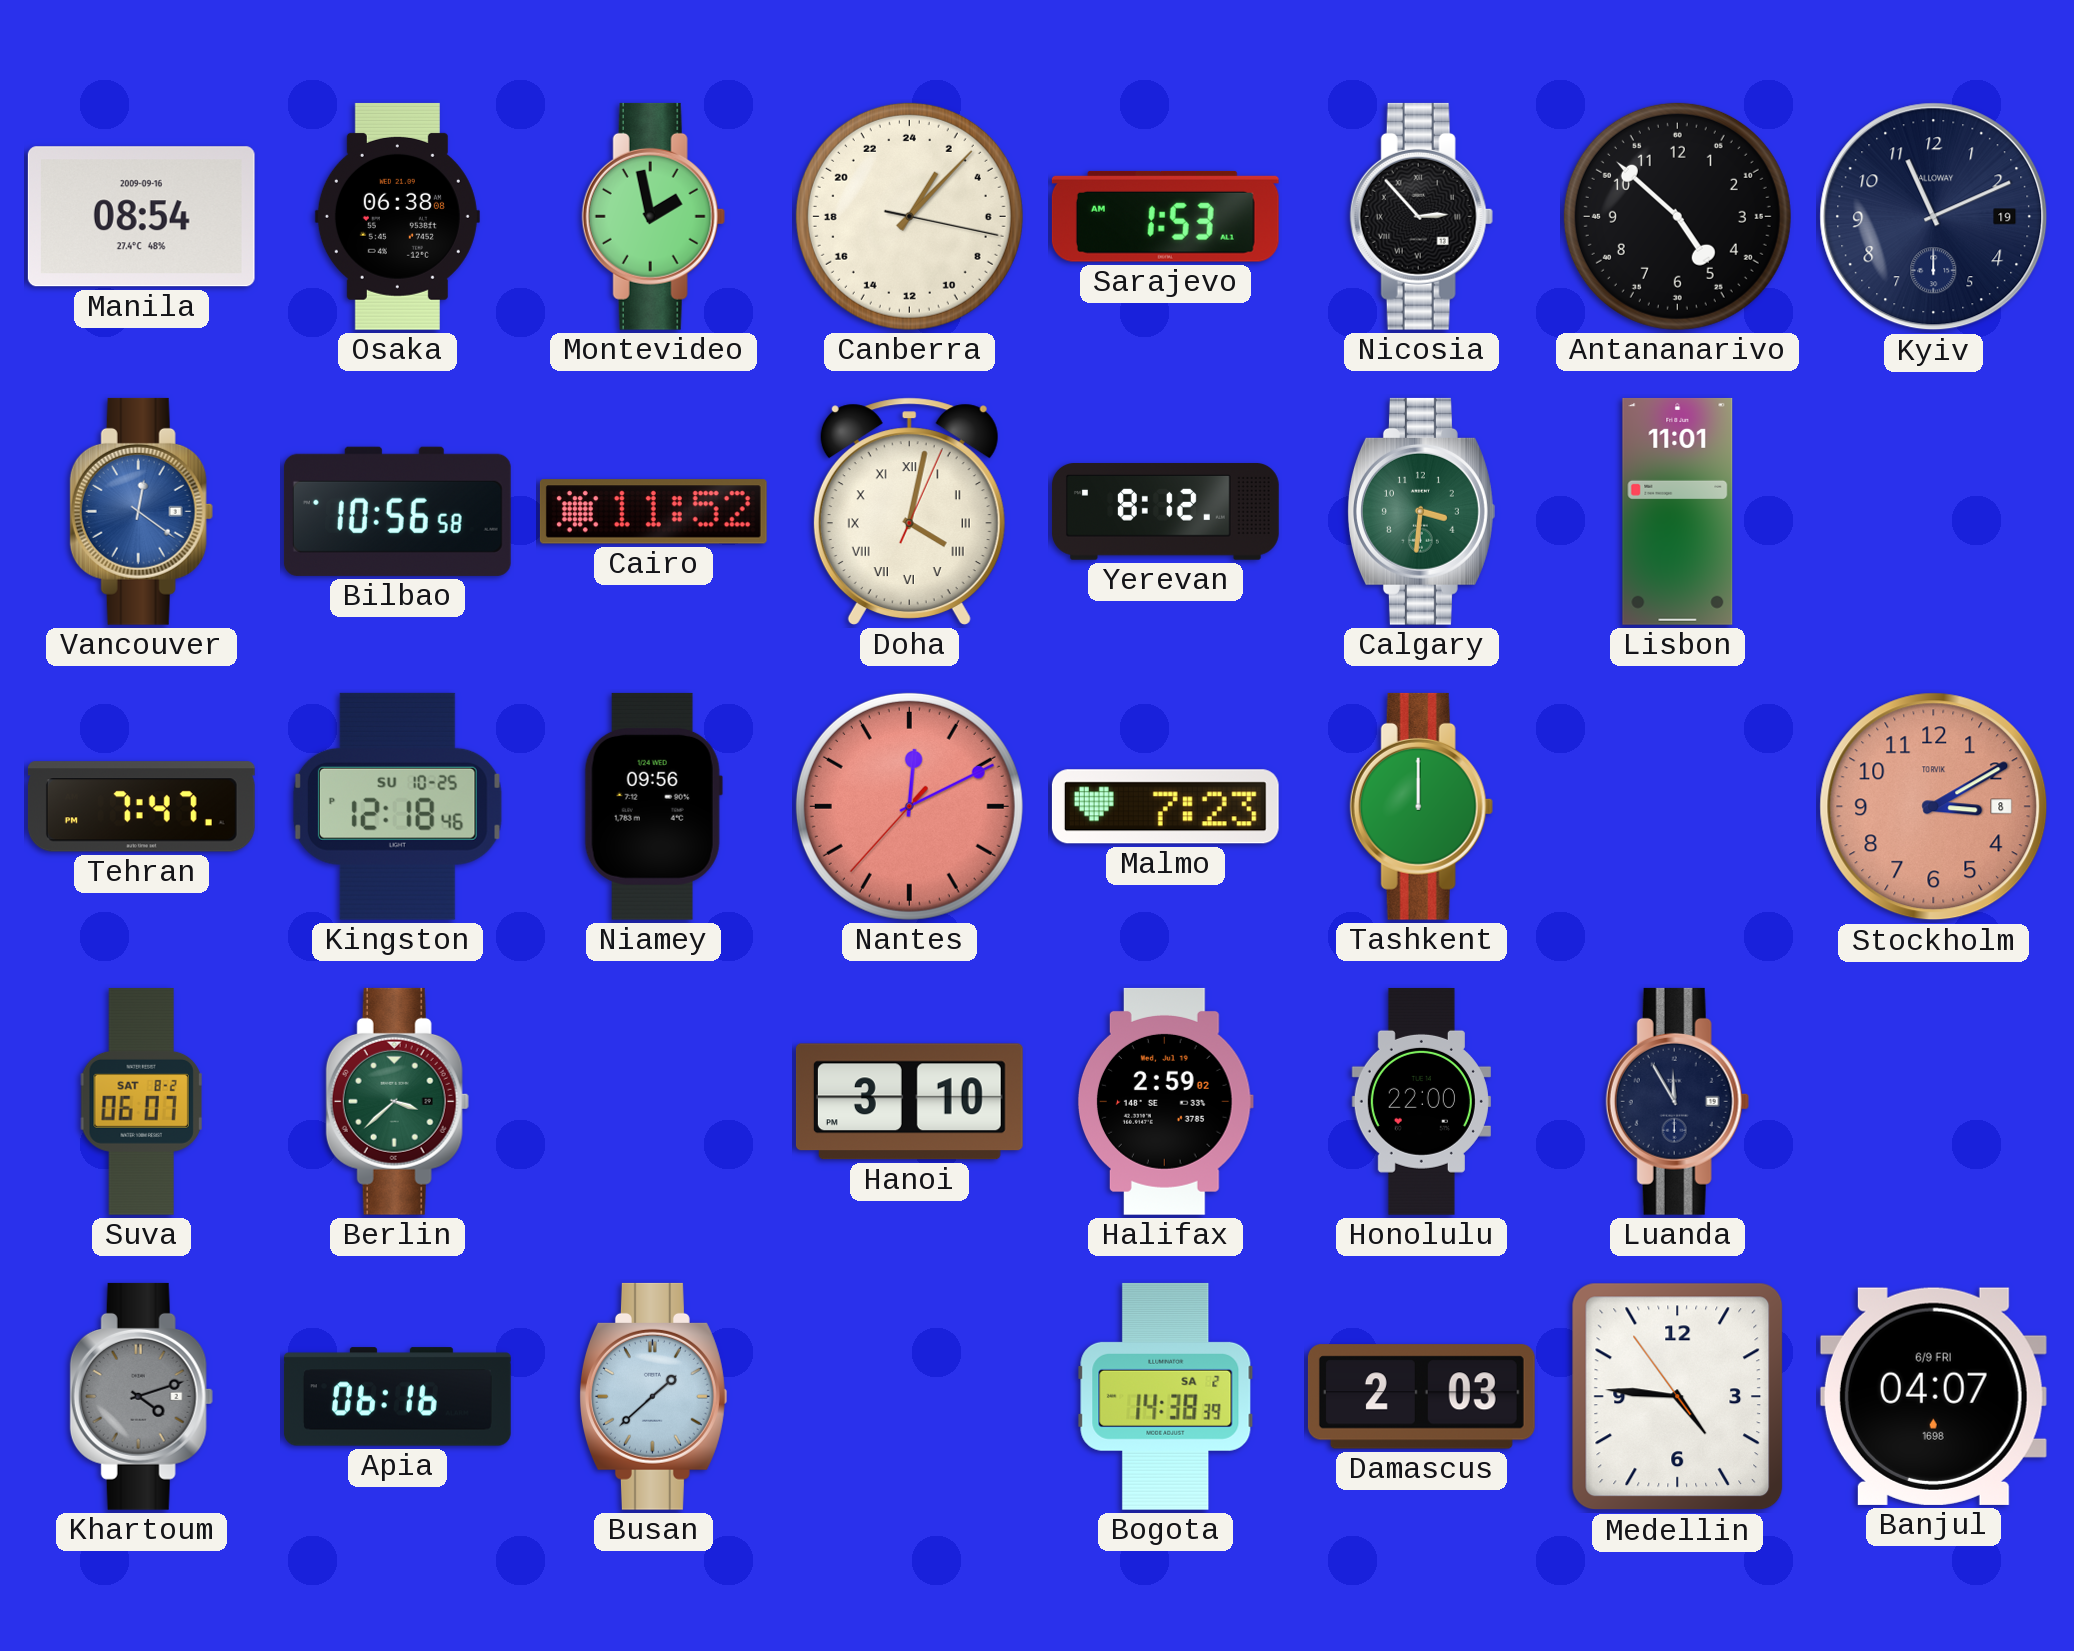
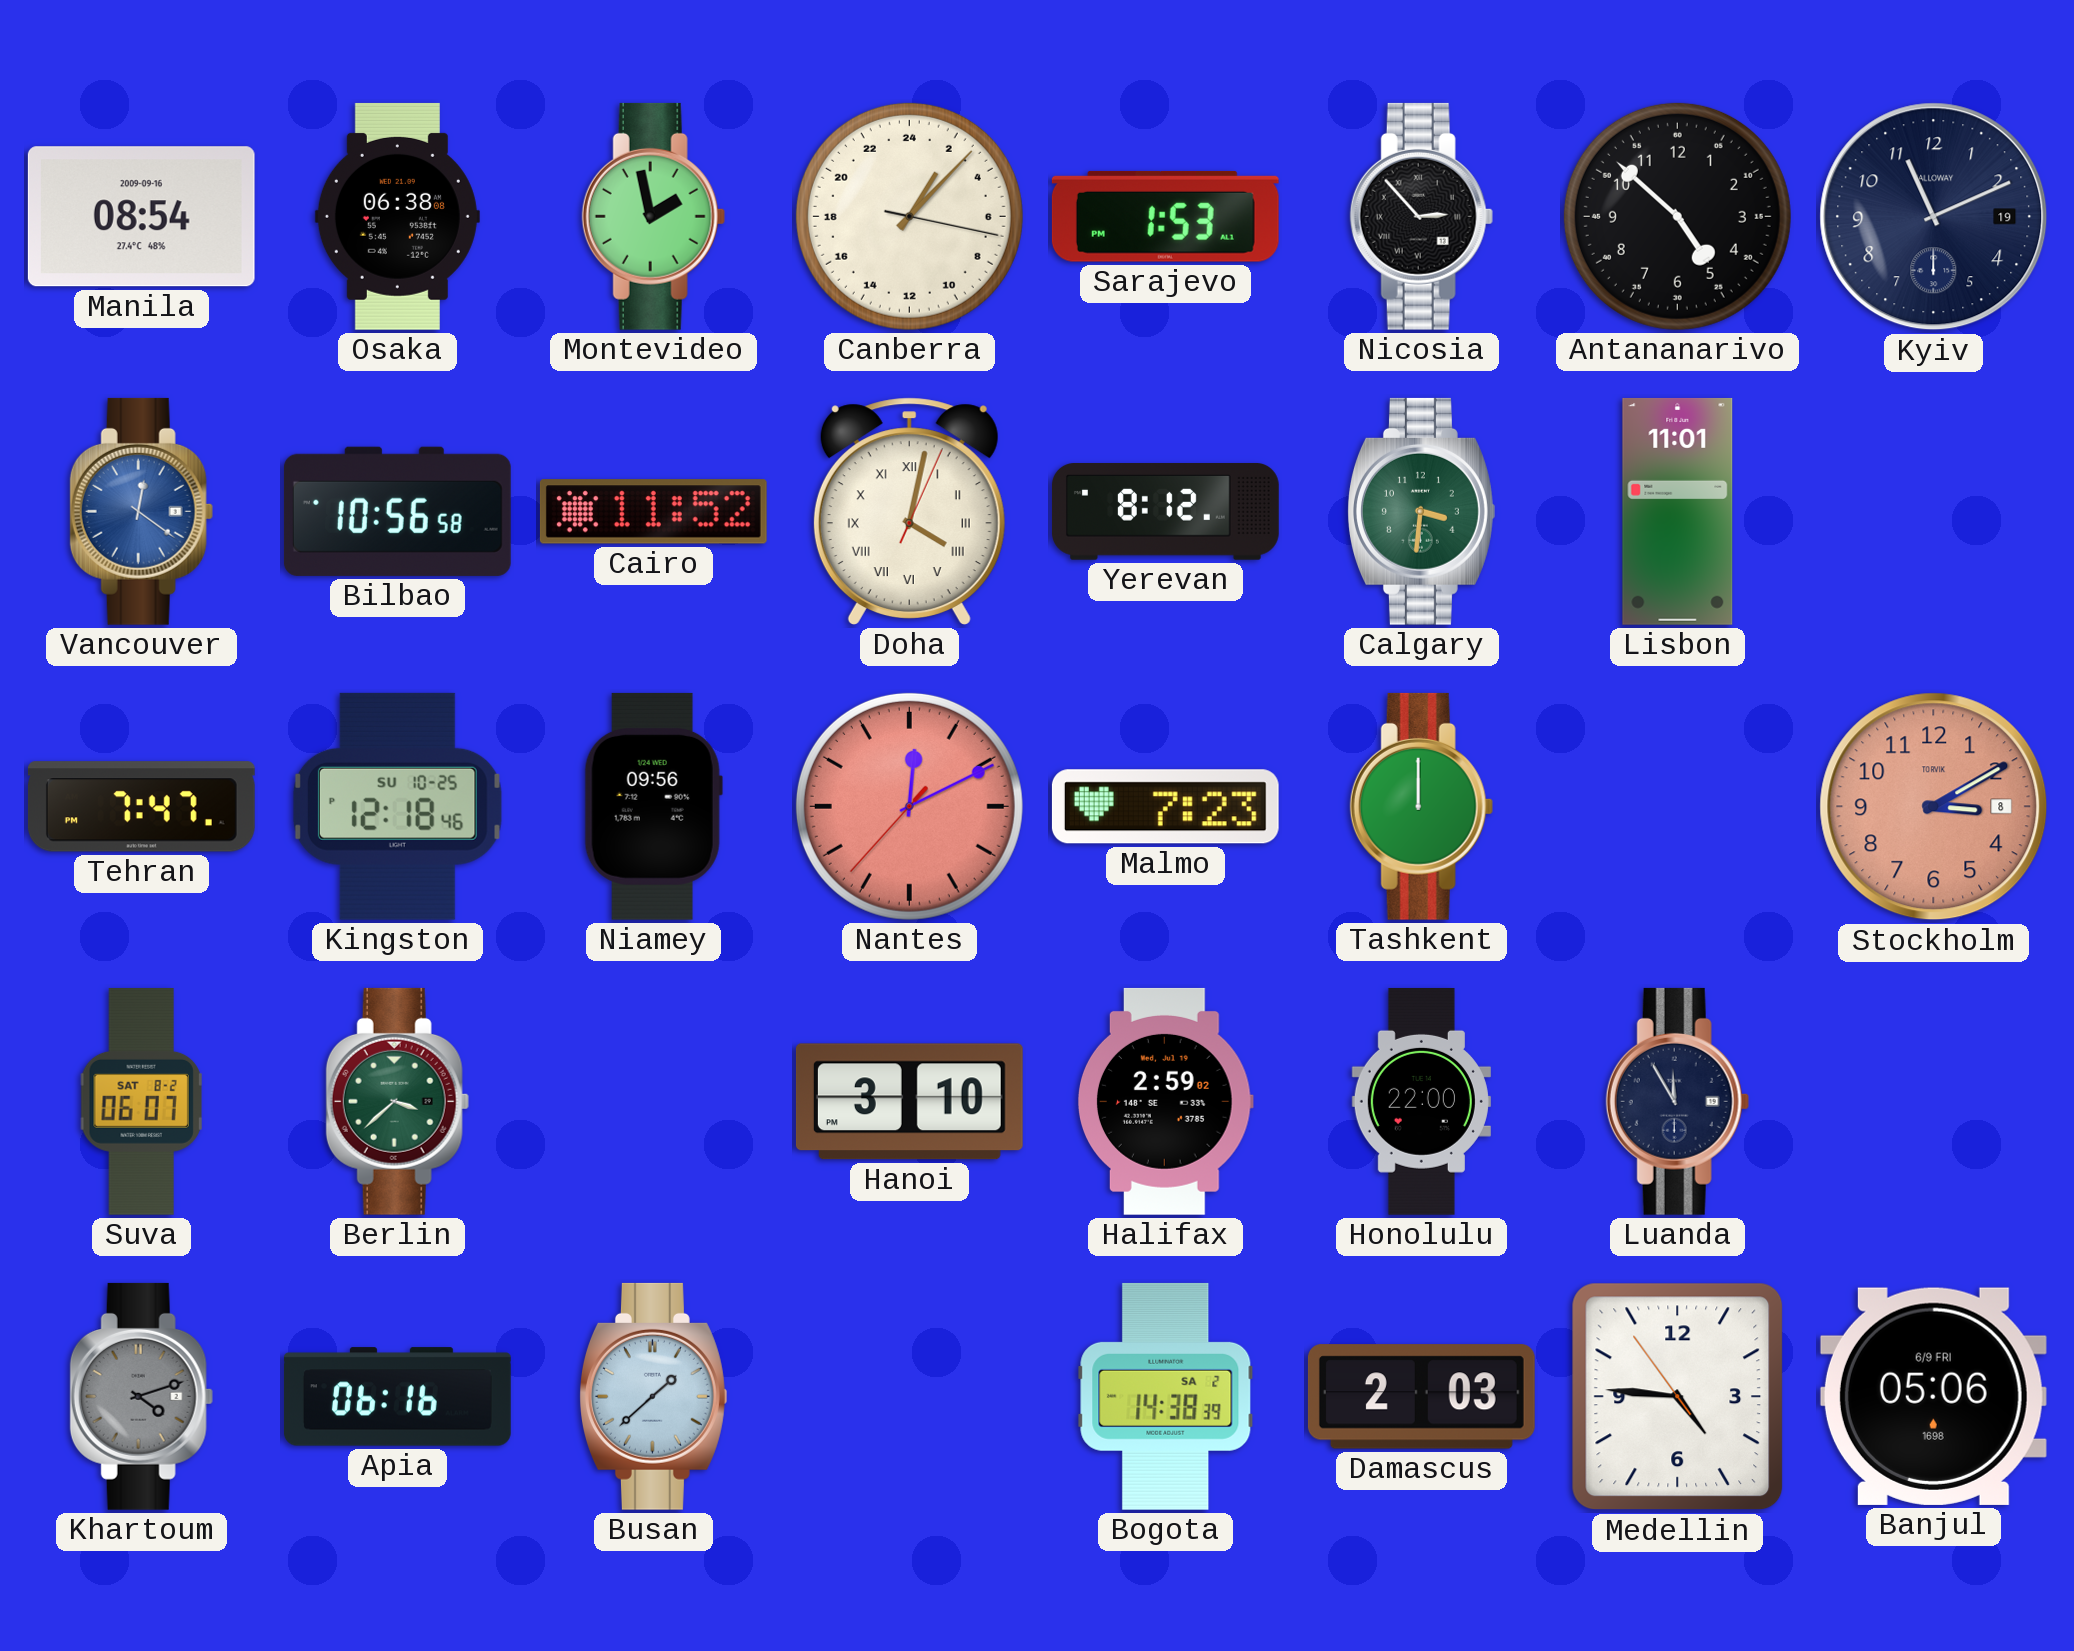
Sarajevo: 1:53 AM -> 1:53 PM
Banjul: 04:07 -> 05:06
